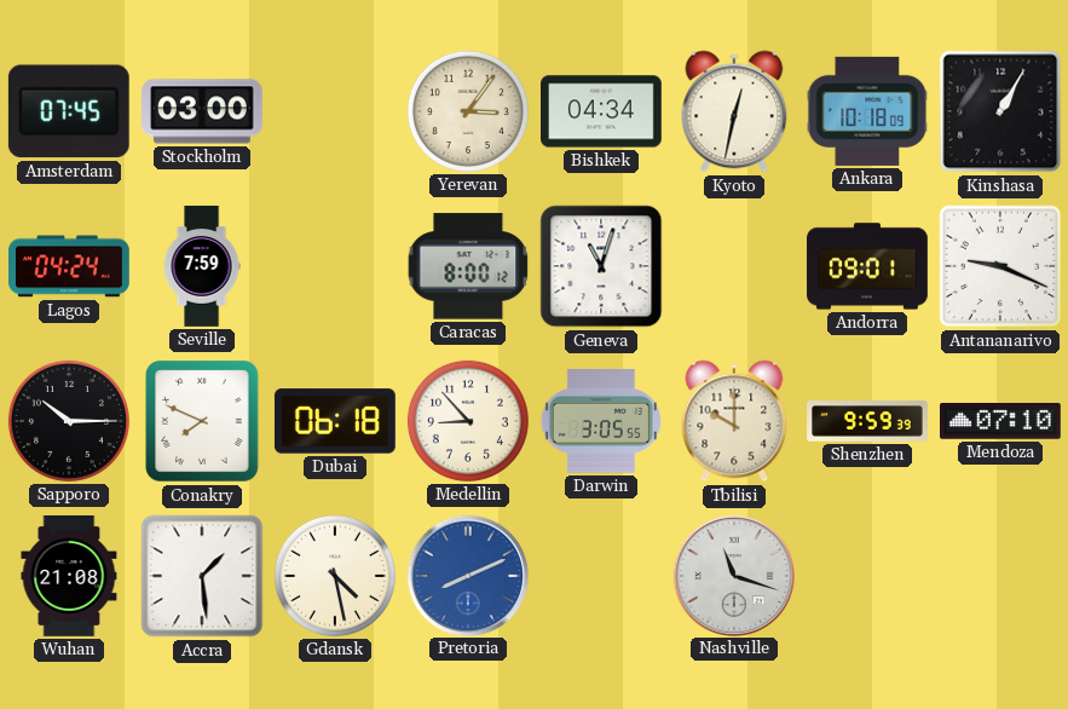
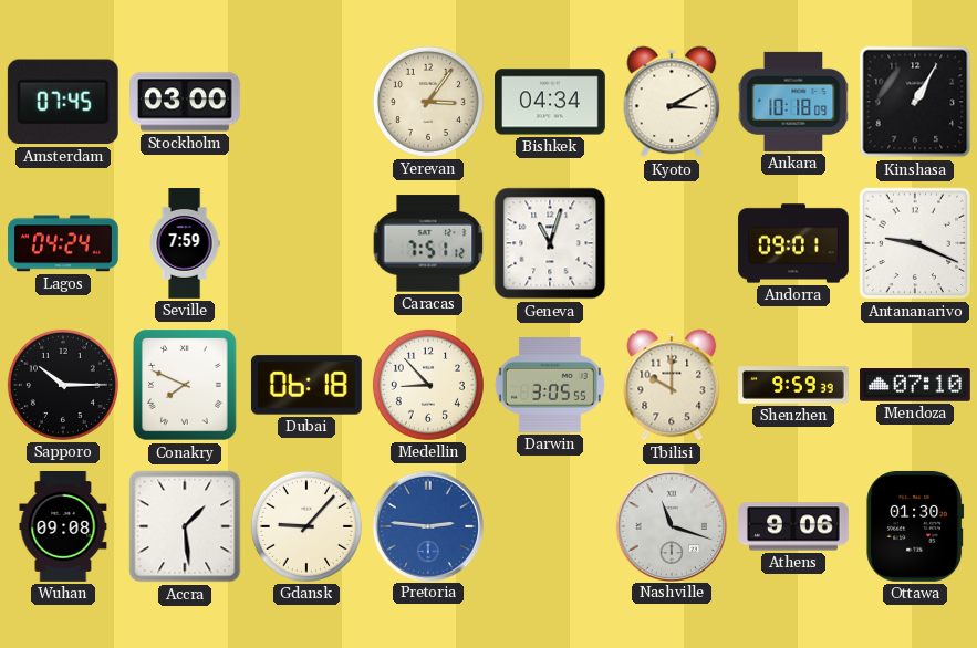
Kyoto: 12:32 -> 3:10
Caracas: 8:00 -> 7:51
Wuhan: 21:08 -> 09:08
Gdansk: 4:28 -> 9:07
Pretoria: 8:11 -> 2:46
Athens: none -> 9:06
Ottawa: none -> 01:30
